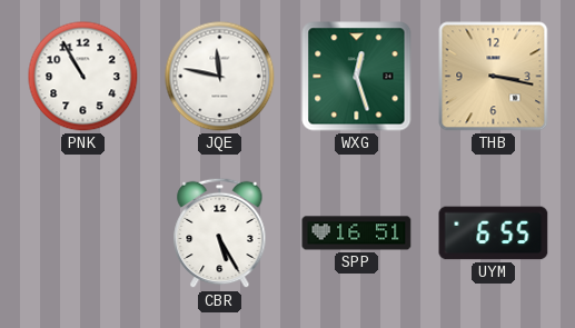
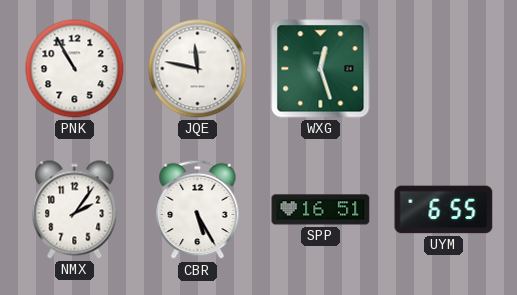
THB: 3:17 -> none
NMX: none -> 2:06
